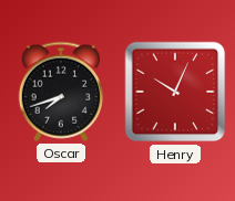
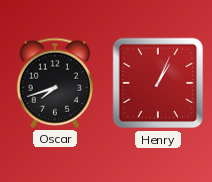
Henry: 10:04 -> 1:04
